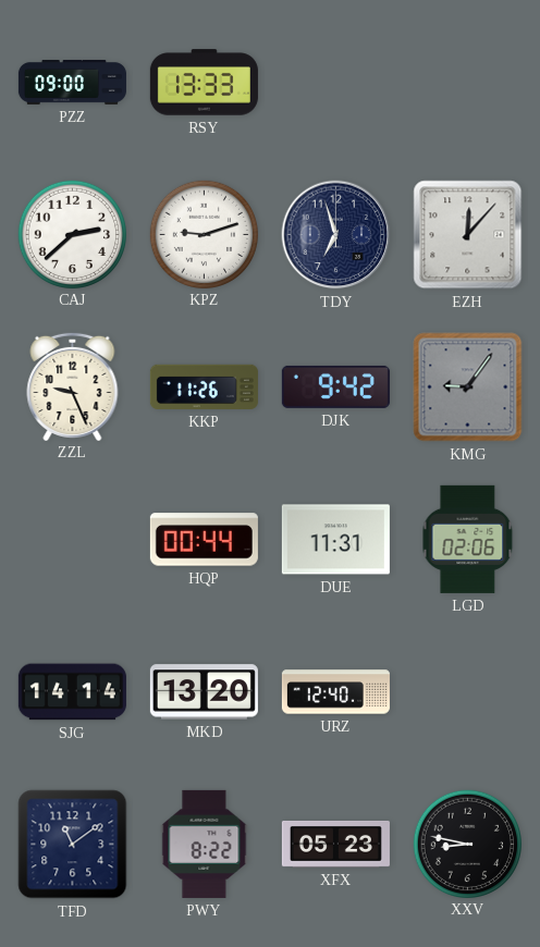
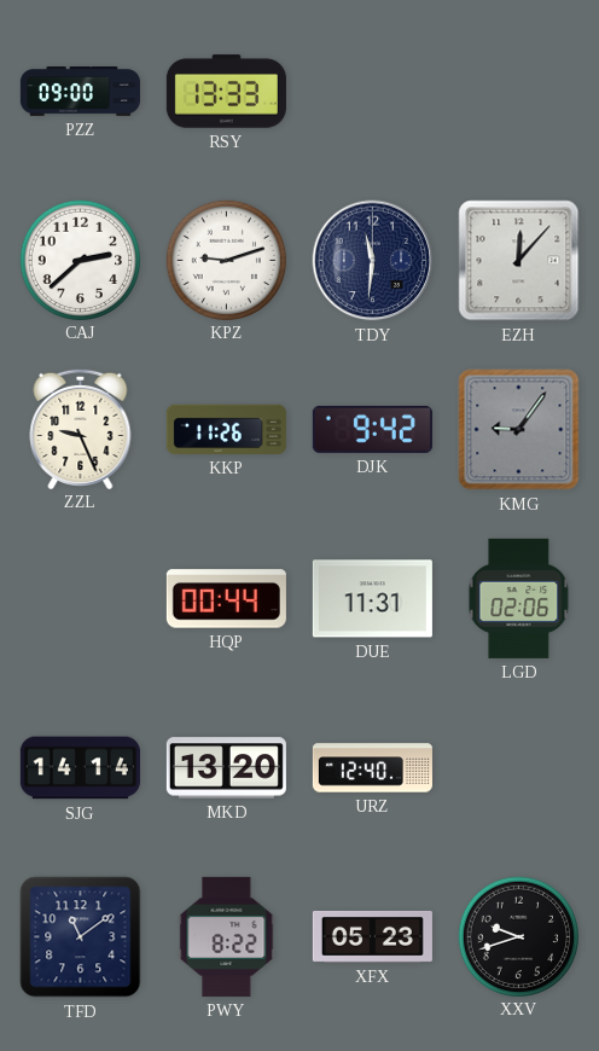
TDY: 6:57 -> 11:31
XXV: 8:47 -> 9:42
